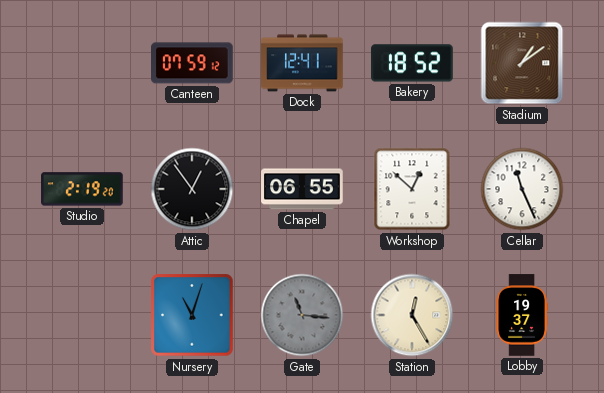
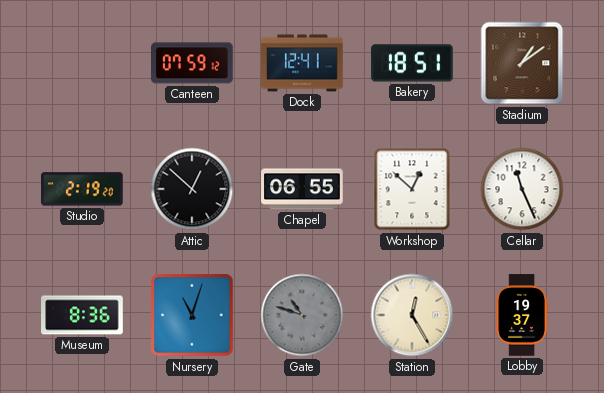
Bakery: 18:52 -> 18:51
Attic: 12:54 -> 12:52
Museum: none -> 8:36
Gate: 11:16 -> 10:48
